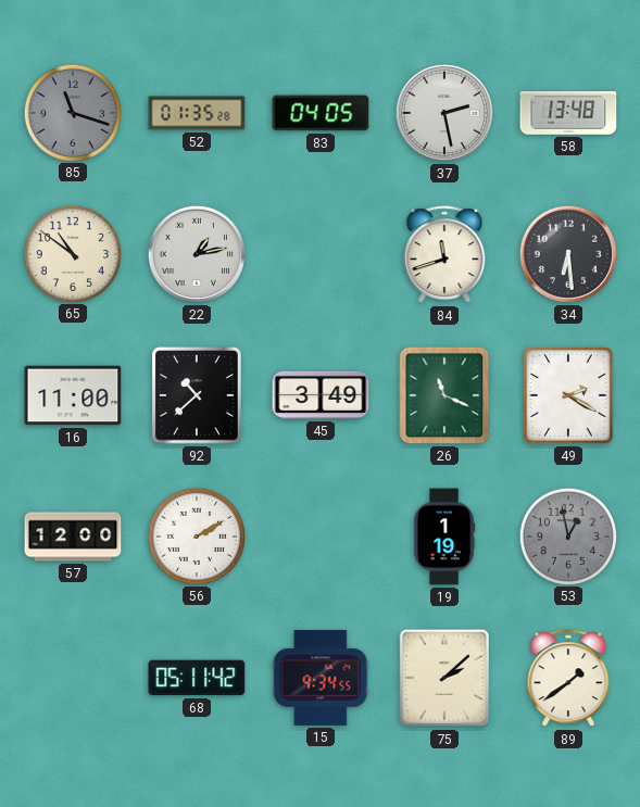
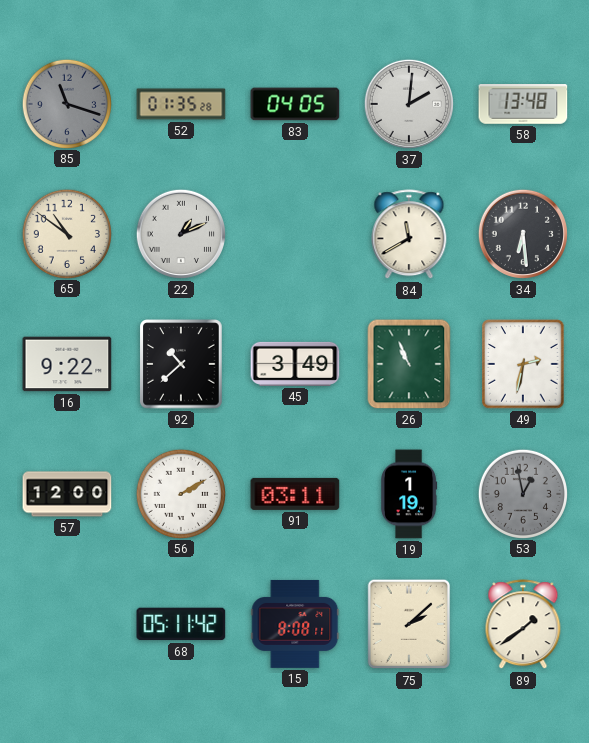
37: 2:28 -> 2:01
22: 1:13 -> 1:11
84: 11:42 -> 11:40
16: 11:00 -> 9:22
26: 11:19 -> 10:56
49: 2:20 -> 2:32
91: none -> 03:11
15: 9:34 -> 8:08
